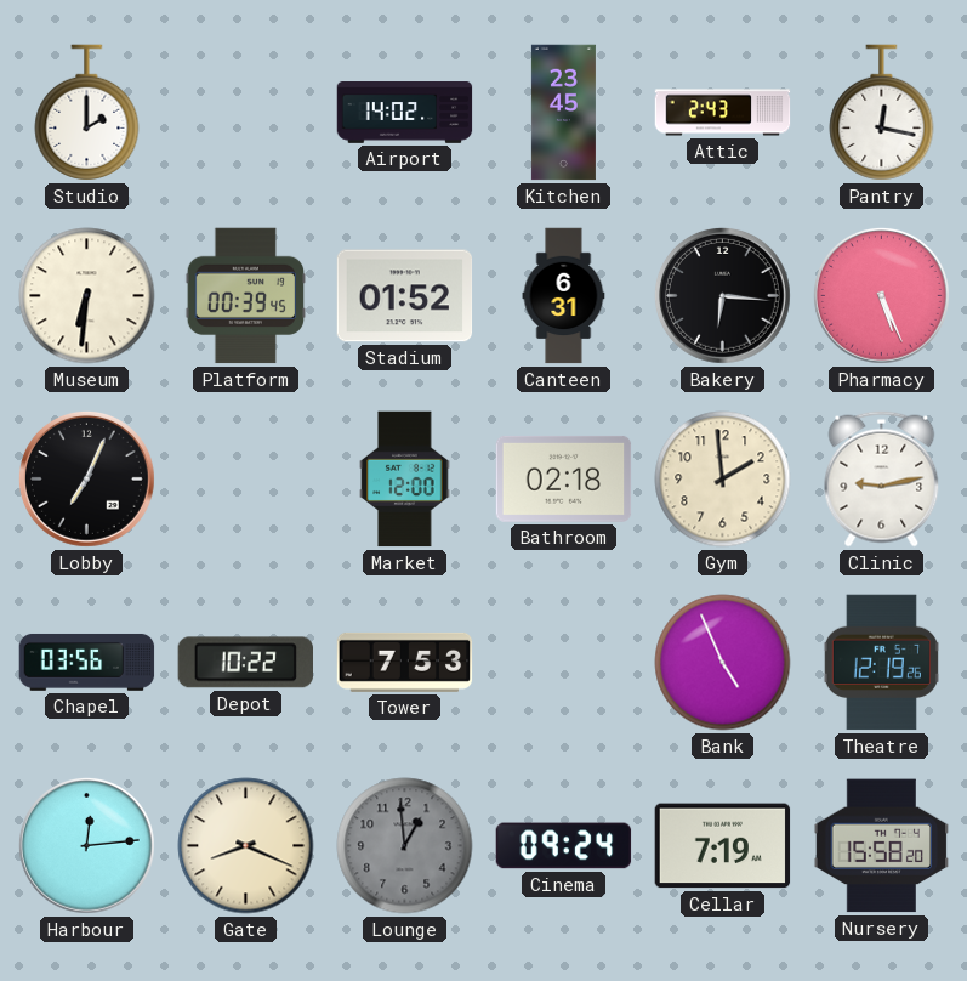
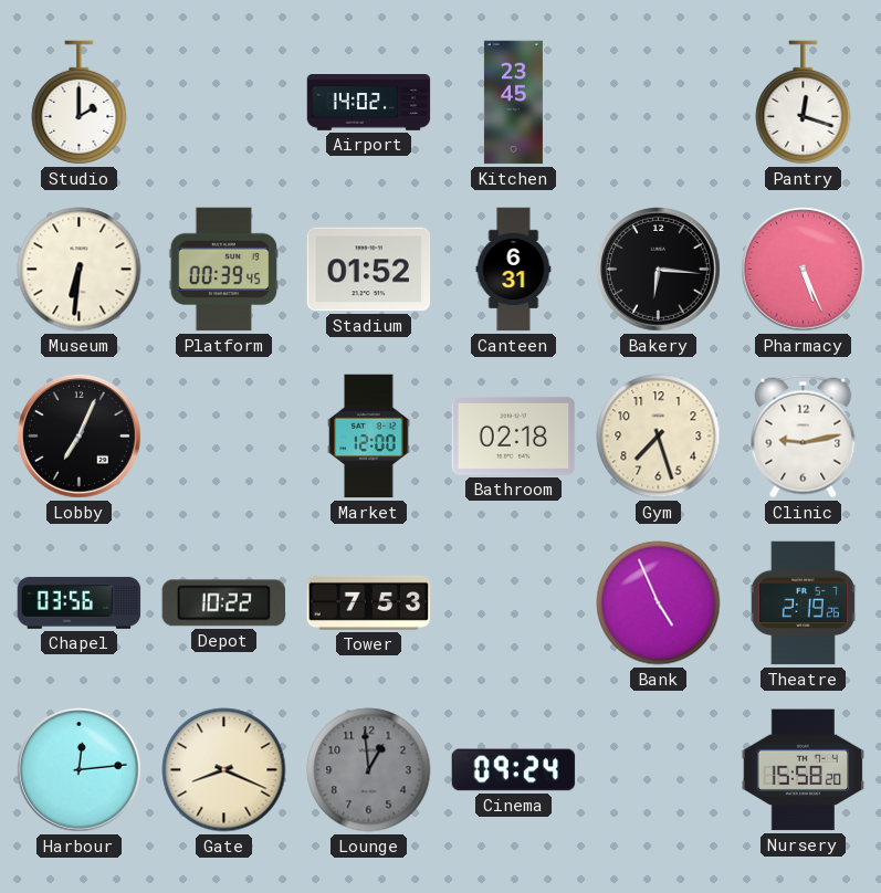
Attic: 2:43 -> none
Pantry: 12:17 -> 12:18
Gym: 1:59 -> 7:27
Theatre: 12:19 -> 2:19
Cellar: 7:19 -> none
